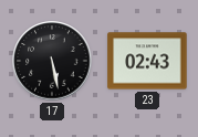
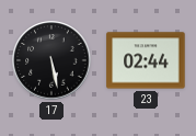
23: 02:43 -> 02:44
